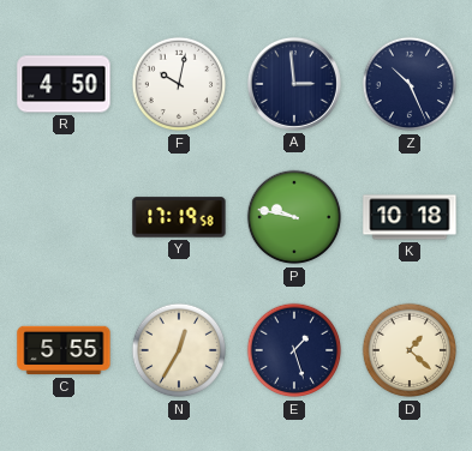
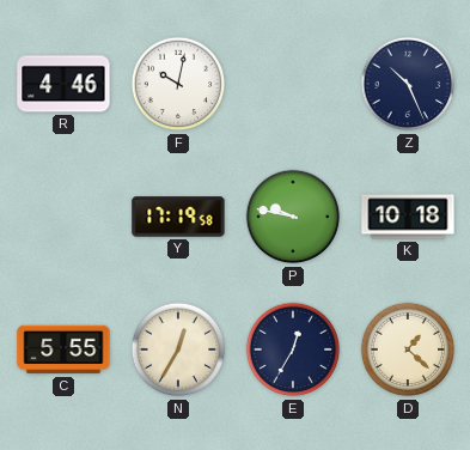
R: 4:50 -> 4:46
A: 2:59 -> none
E: 1:27 -> 12:35
